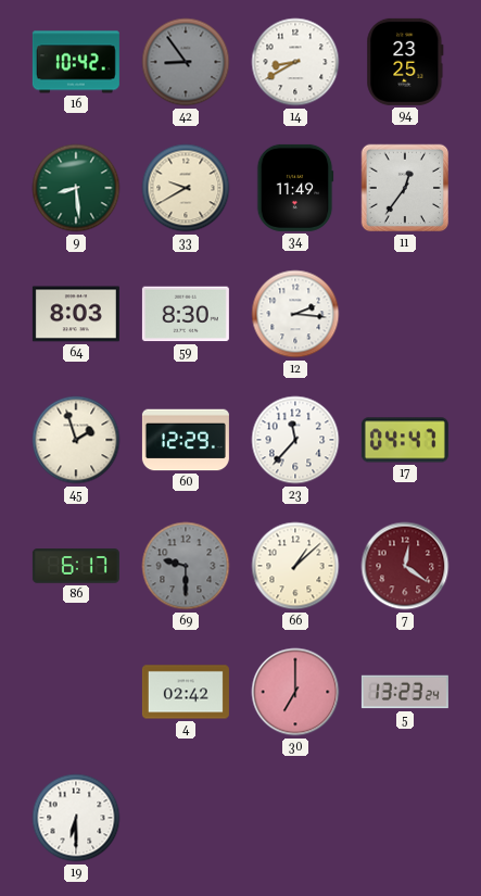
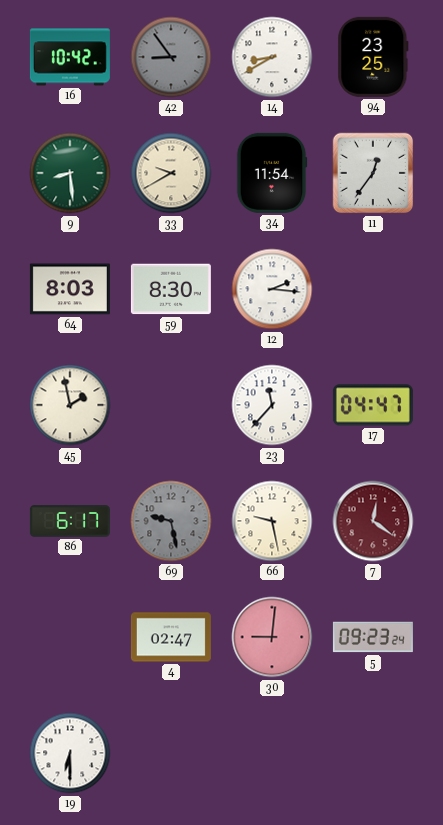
34: 11:49 -> 11:54
45: 1:57 -> 1:58
60: 12:29 -> none
69: 9:30 -> 9:28
66: 1:08 -> 9:28
4: 02:42 -> 02:47
30: 7:00 -> 9:01
5: 13:23 -> 09:23
